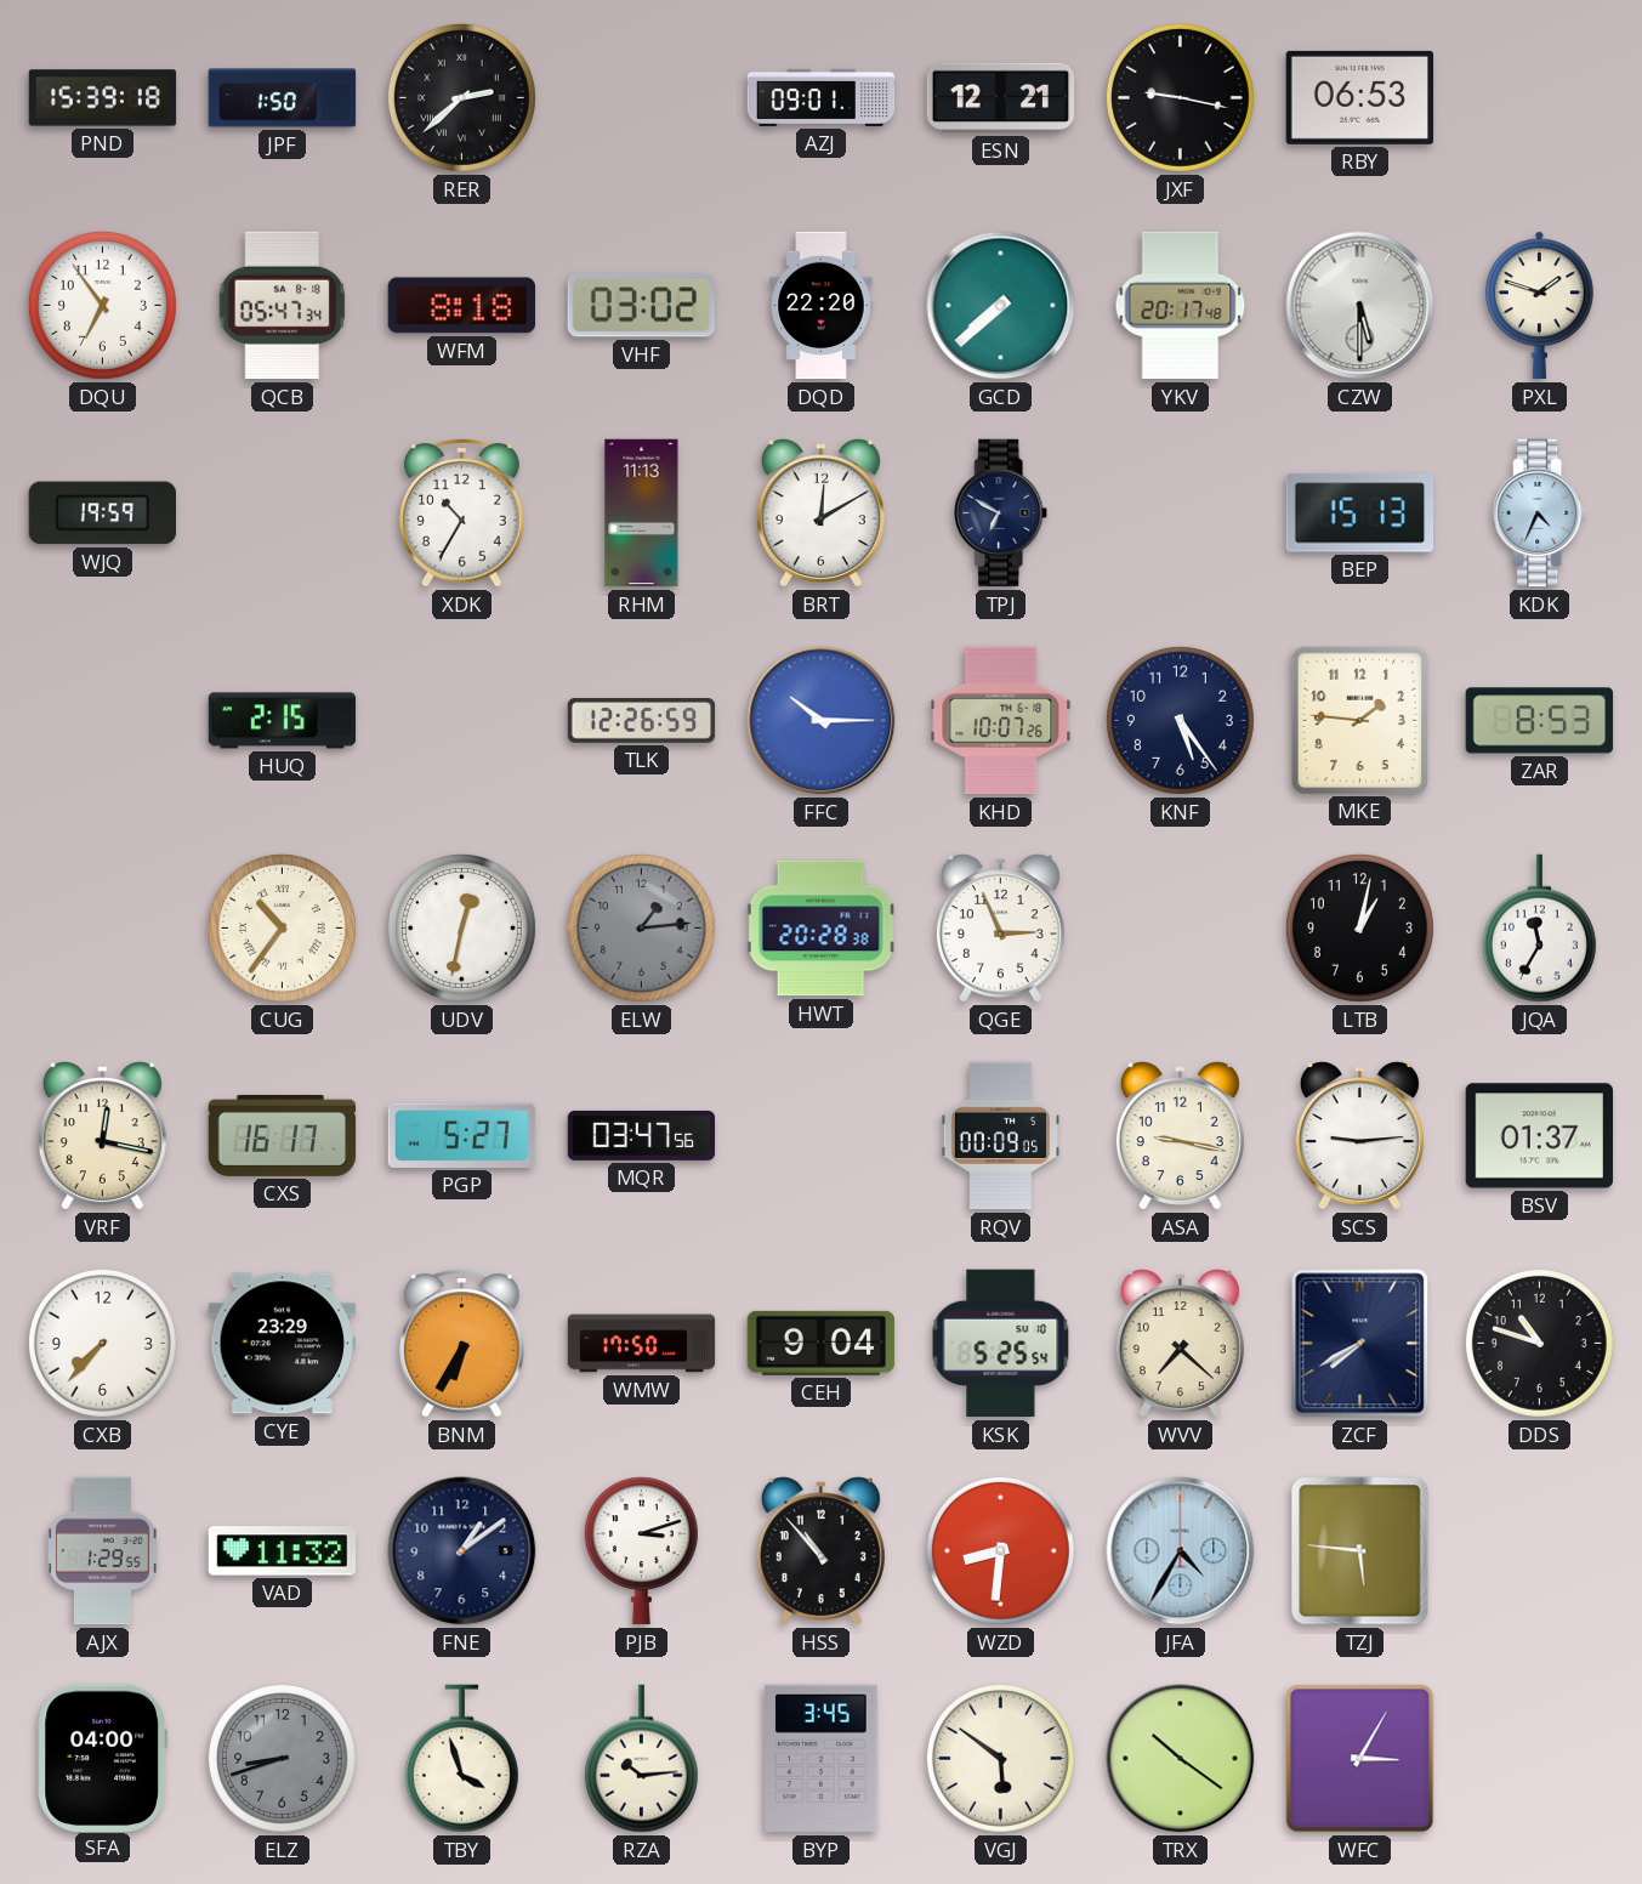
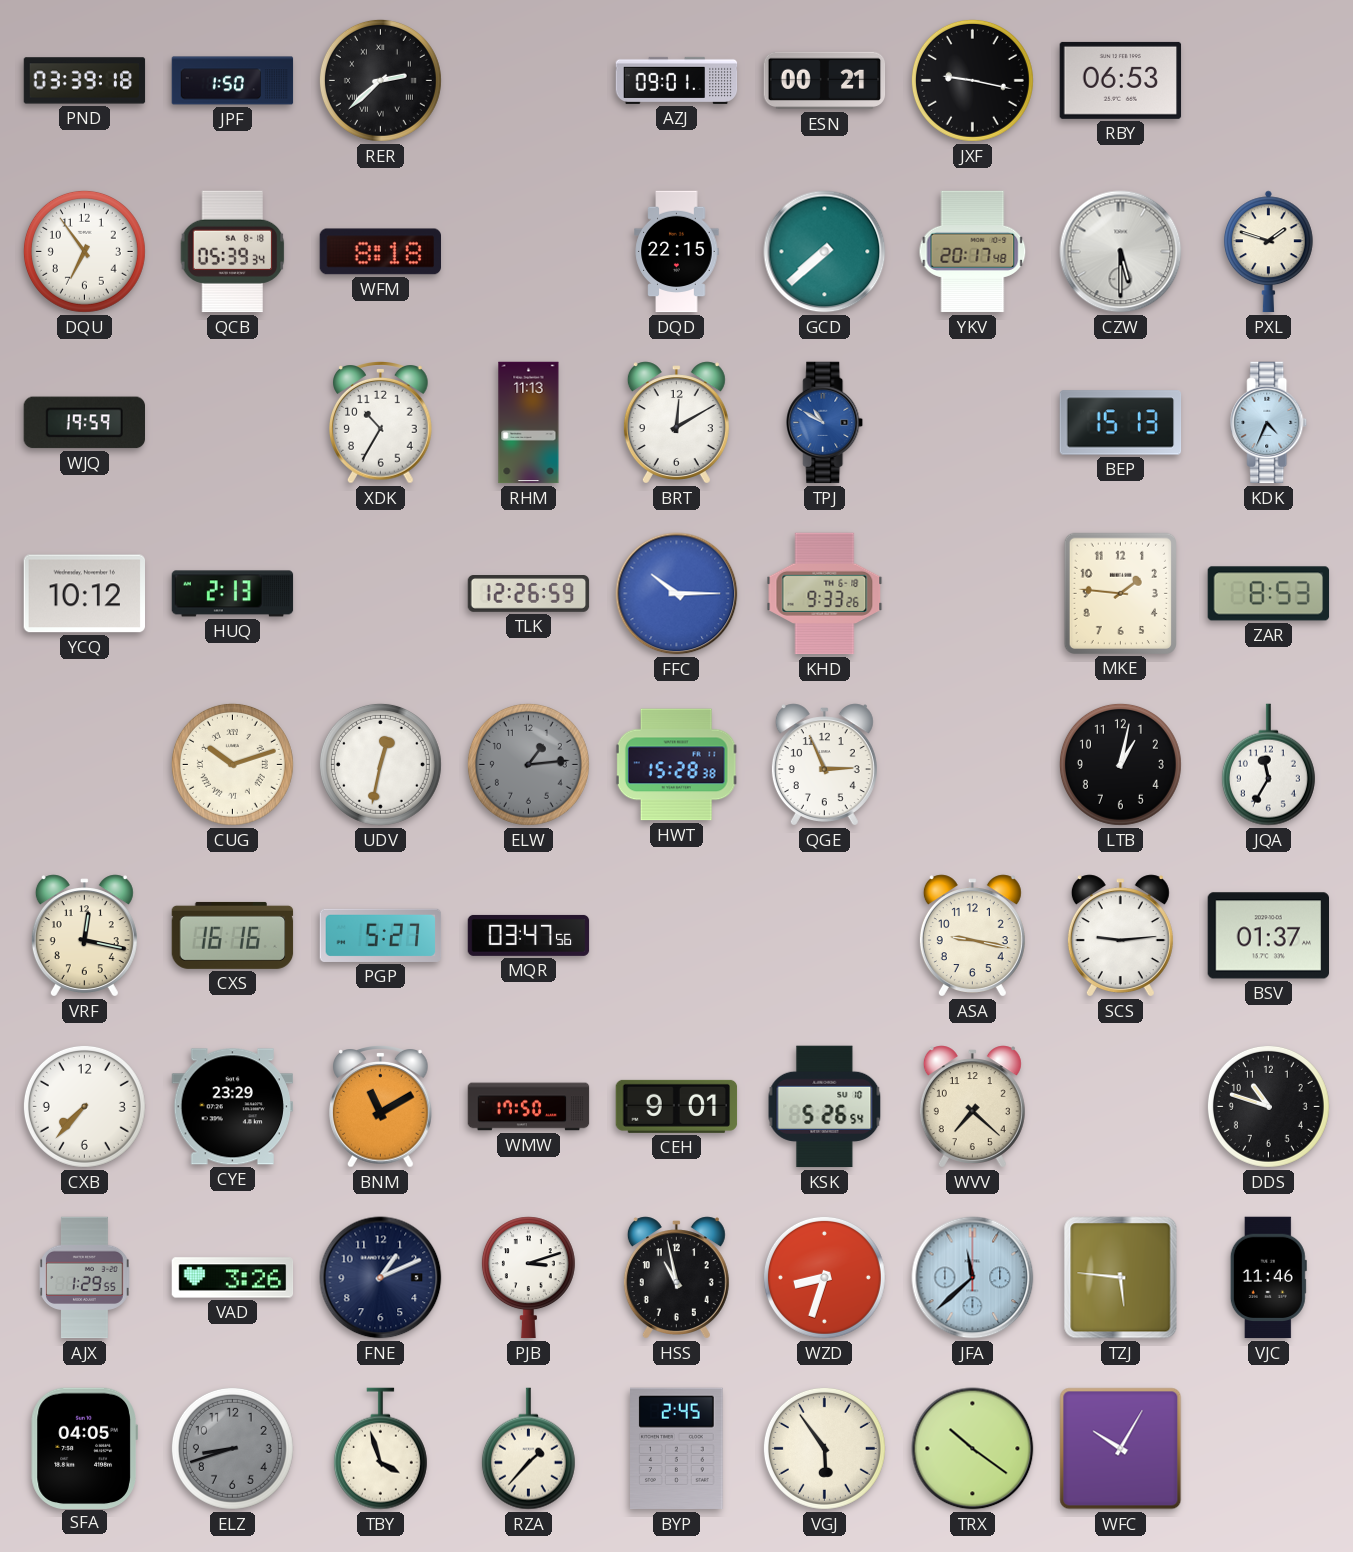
PND: 15:39 -> 03:39
ESN: 12:21 -> 00:21
QCB: 05:47 -> 05:39
VHF: 03:02 -> none
DQD: 22:20 -> 22:15
TPJ: 6:50 -> 10:50
TPJ dial: navy -> blue
YCQ: none -> 10:12
HUQ: 2:15 -> 2:13
KHD: 10:07 -> 9:33
KNF: 5:24 -> none
CUG: 10:36 -> 10:12
HWT: 20:28 -> 15:28
CXS: 16:17 -> 16:16
RQV: 00:09 -> none
BNM: 6:35 -> 11:10
CEH: 9:04 -> 9:01
KSK: 5:25 -> 5:26
ZCF: 7:40 -> none
VAD: 11:32 -> 3:26
FNE: 1:09 -> 1:11
HSS: 10:53 -> 10:58
WZD: 8:31 -> 8:33
JFA: 4:35 -> 11:38
VJC: none -> 11:46
SFA: 04:00 -> 04:05
RZA: 10:14 -> 1:37
BYP: 3:45 -> 2:45
VGJ: 5:51 -> 5:54
WFC: 3:05 -> 10:05
